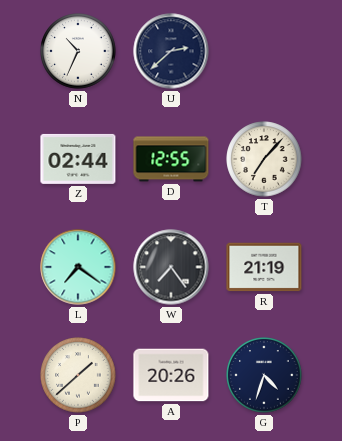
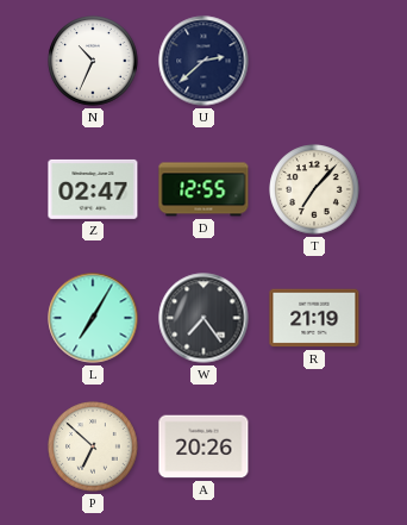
Z: 02:44 -> 02:47
L: 7:21 -> 7:05
P: 1:38 -> 6:52
G: 4:33 -> none
